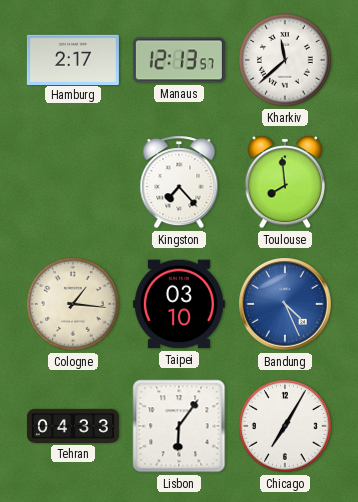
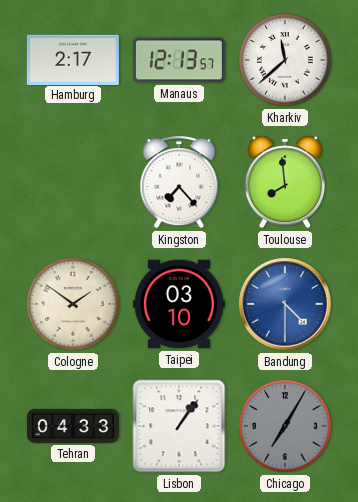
Cologne: 1:16 -> 1:51
Bandung: 4:26 -> 4:30
Lisbon: 6:06 -> 1:06
Chicago dial: white -> grey
